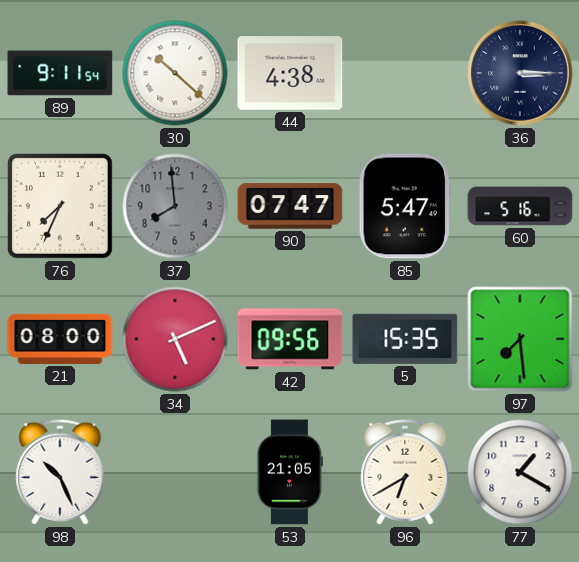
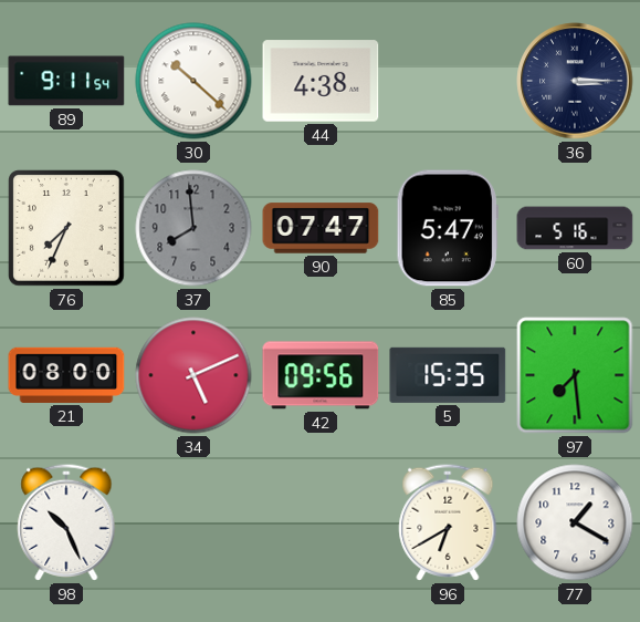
53: 21:05 -> none
